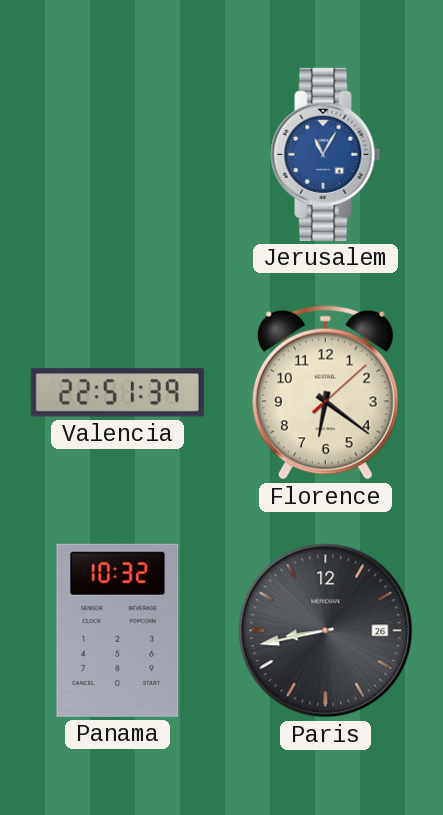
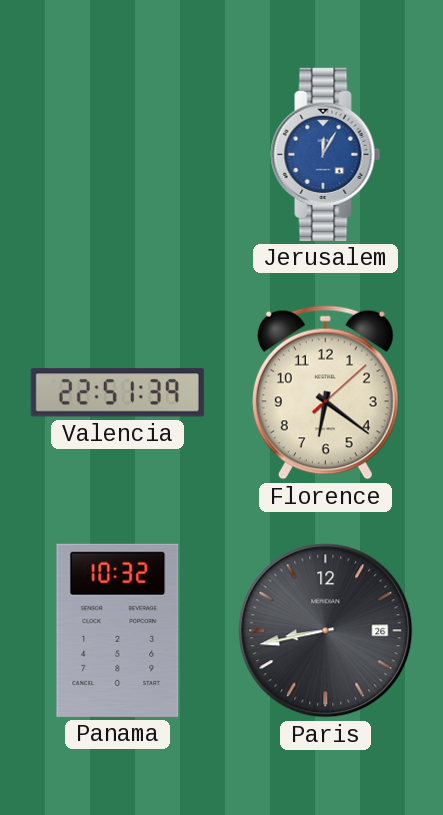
Jerusalem: 11:05 -> 12:05
